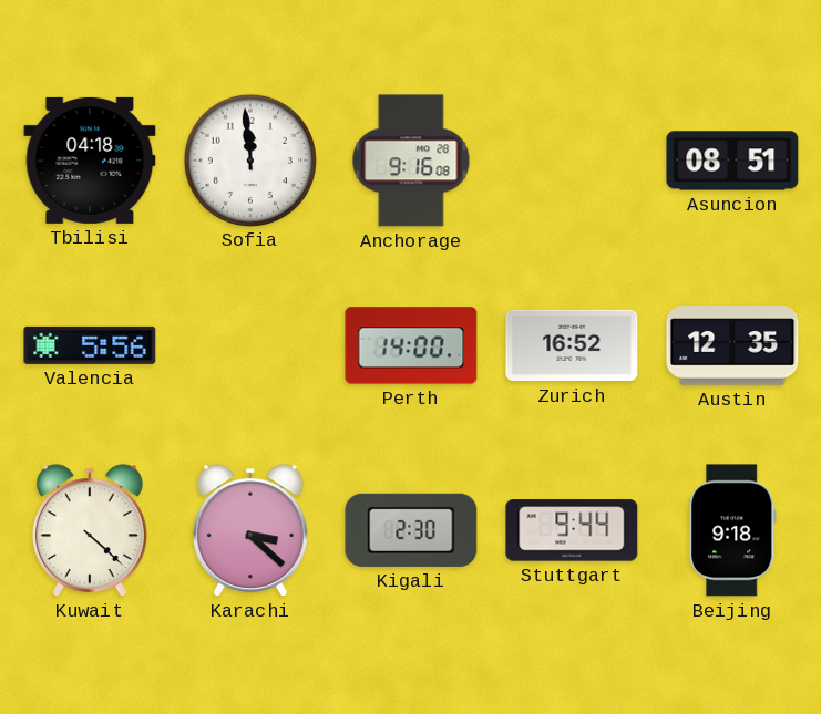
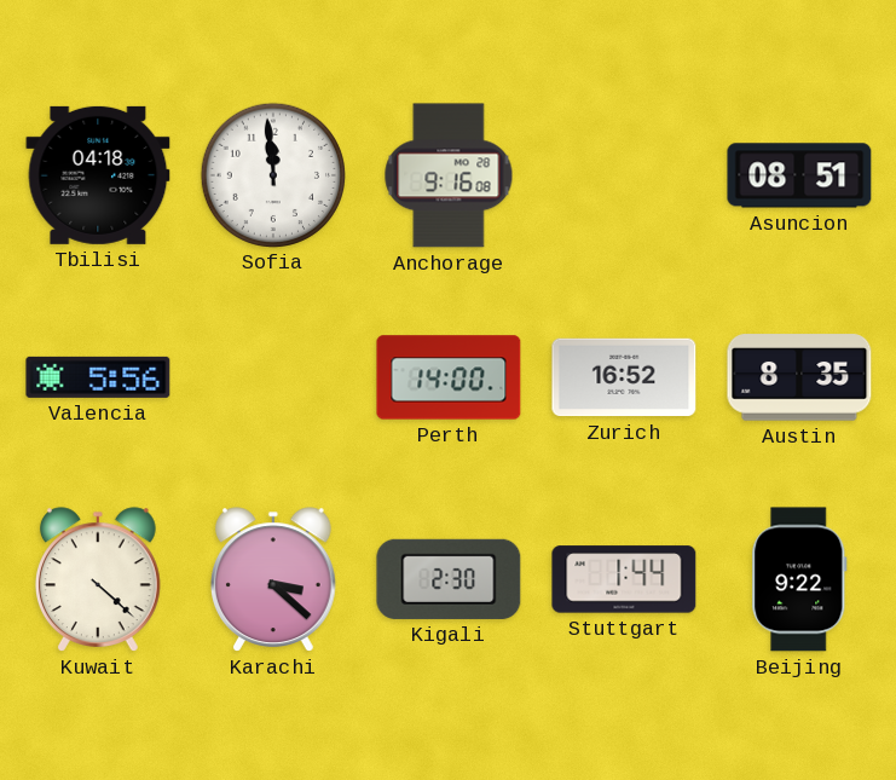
Austin: 12:35 -> 8:35
Stuttgart: 9:44 -> 1:44
Beijing: 9:18 -> 9:22
